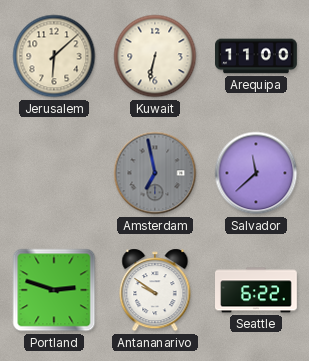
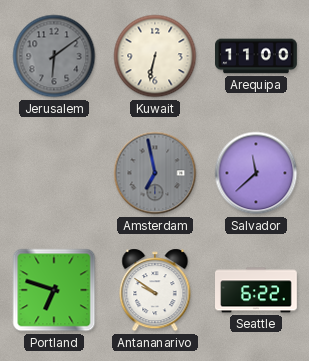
Jerusalem: 6:08 -> 6:09
Jerusalem dial: cream -> grey
Portland: 2:48 -> 6:48
